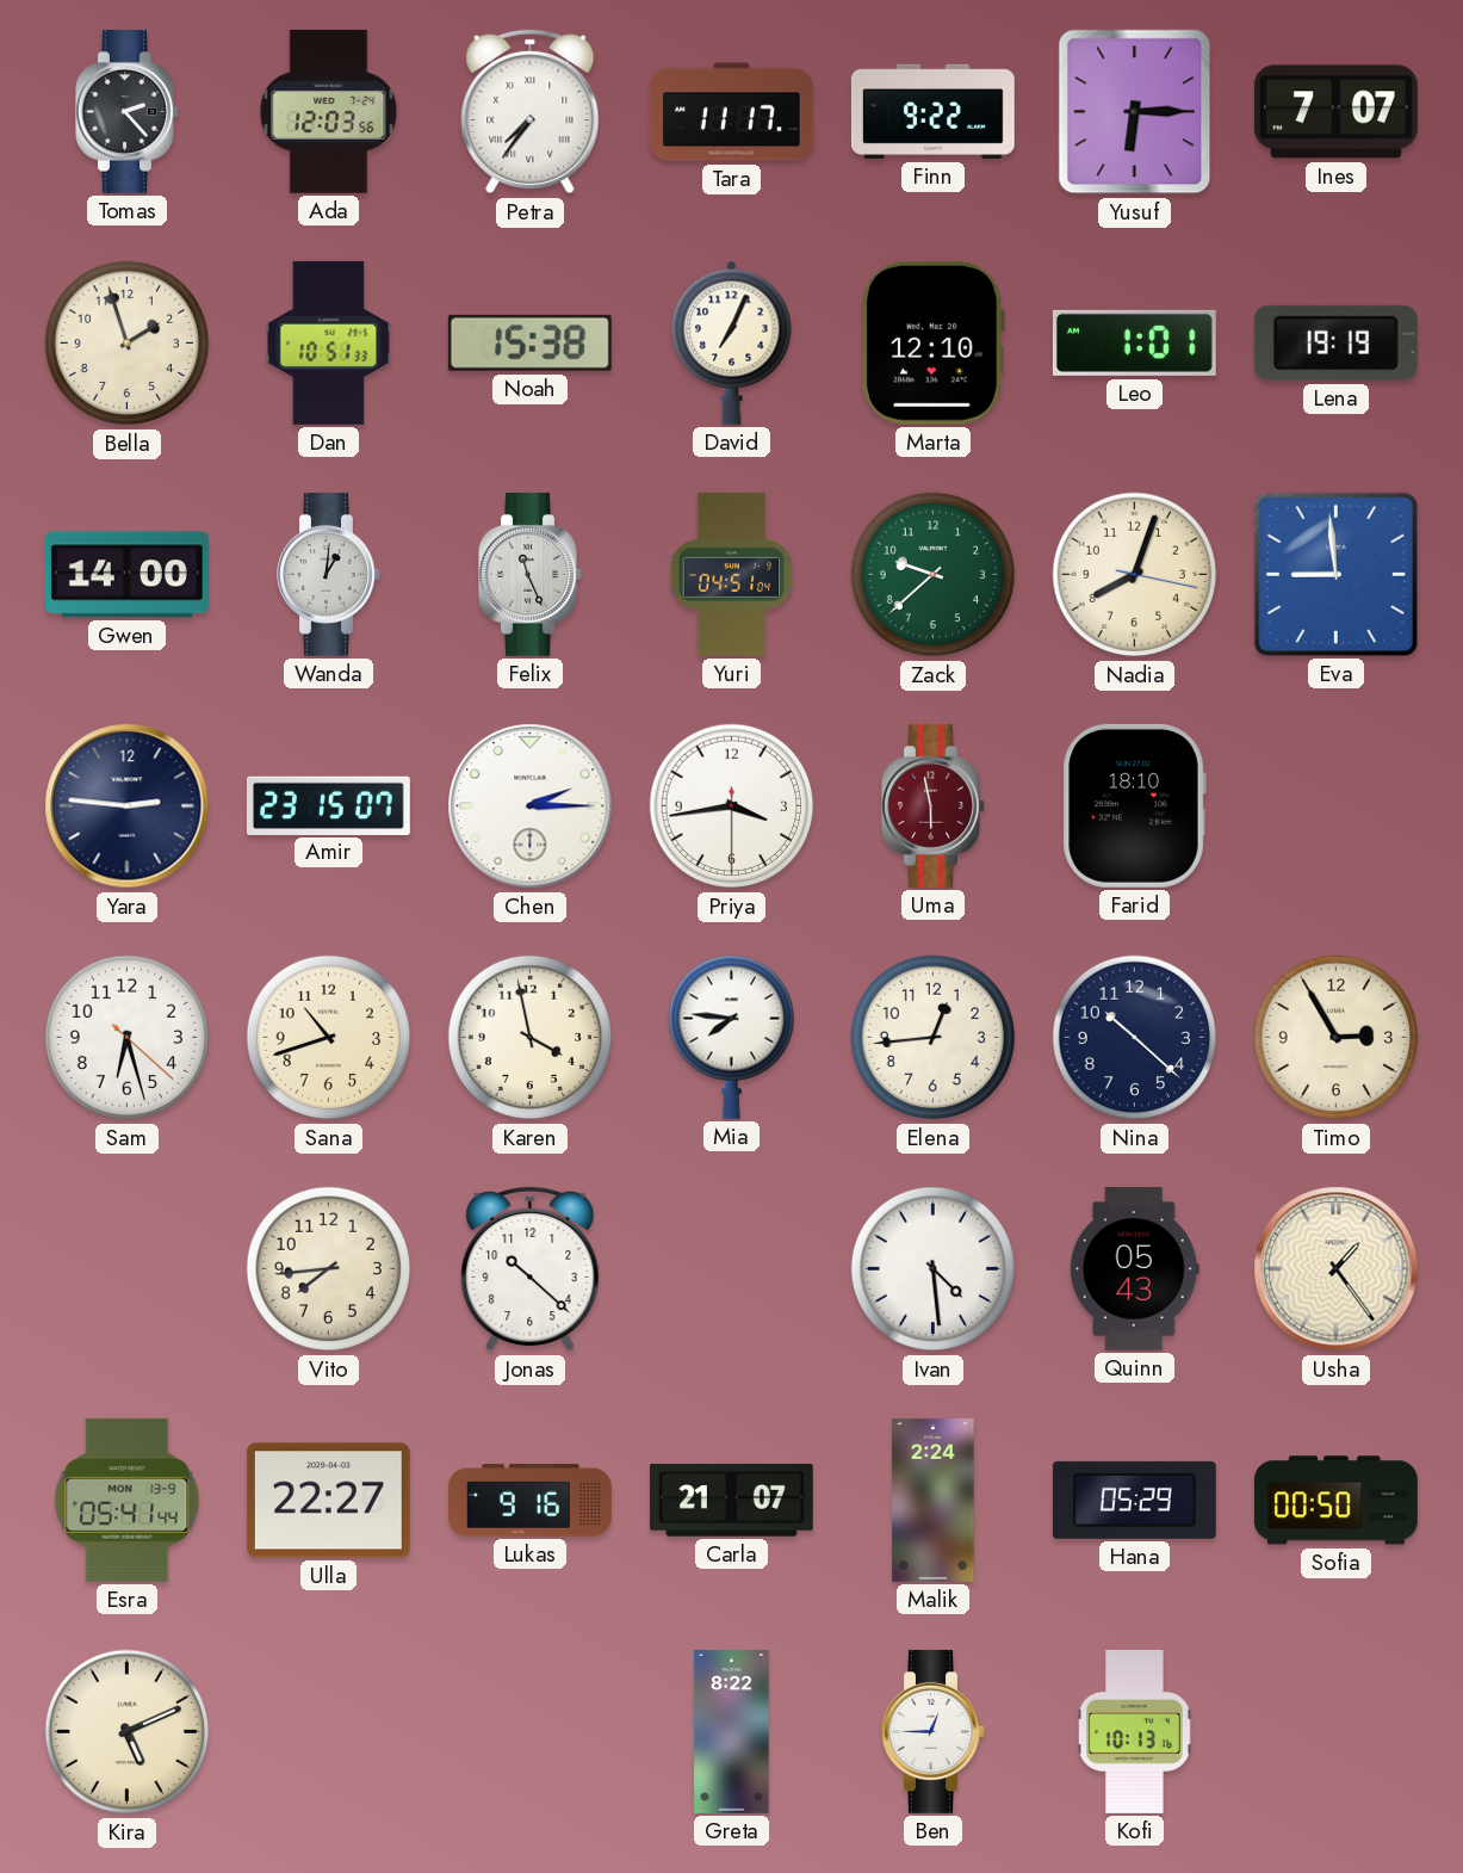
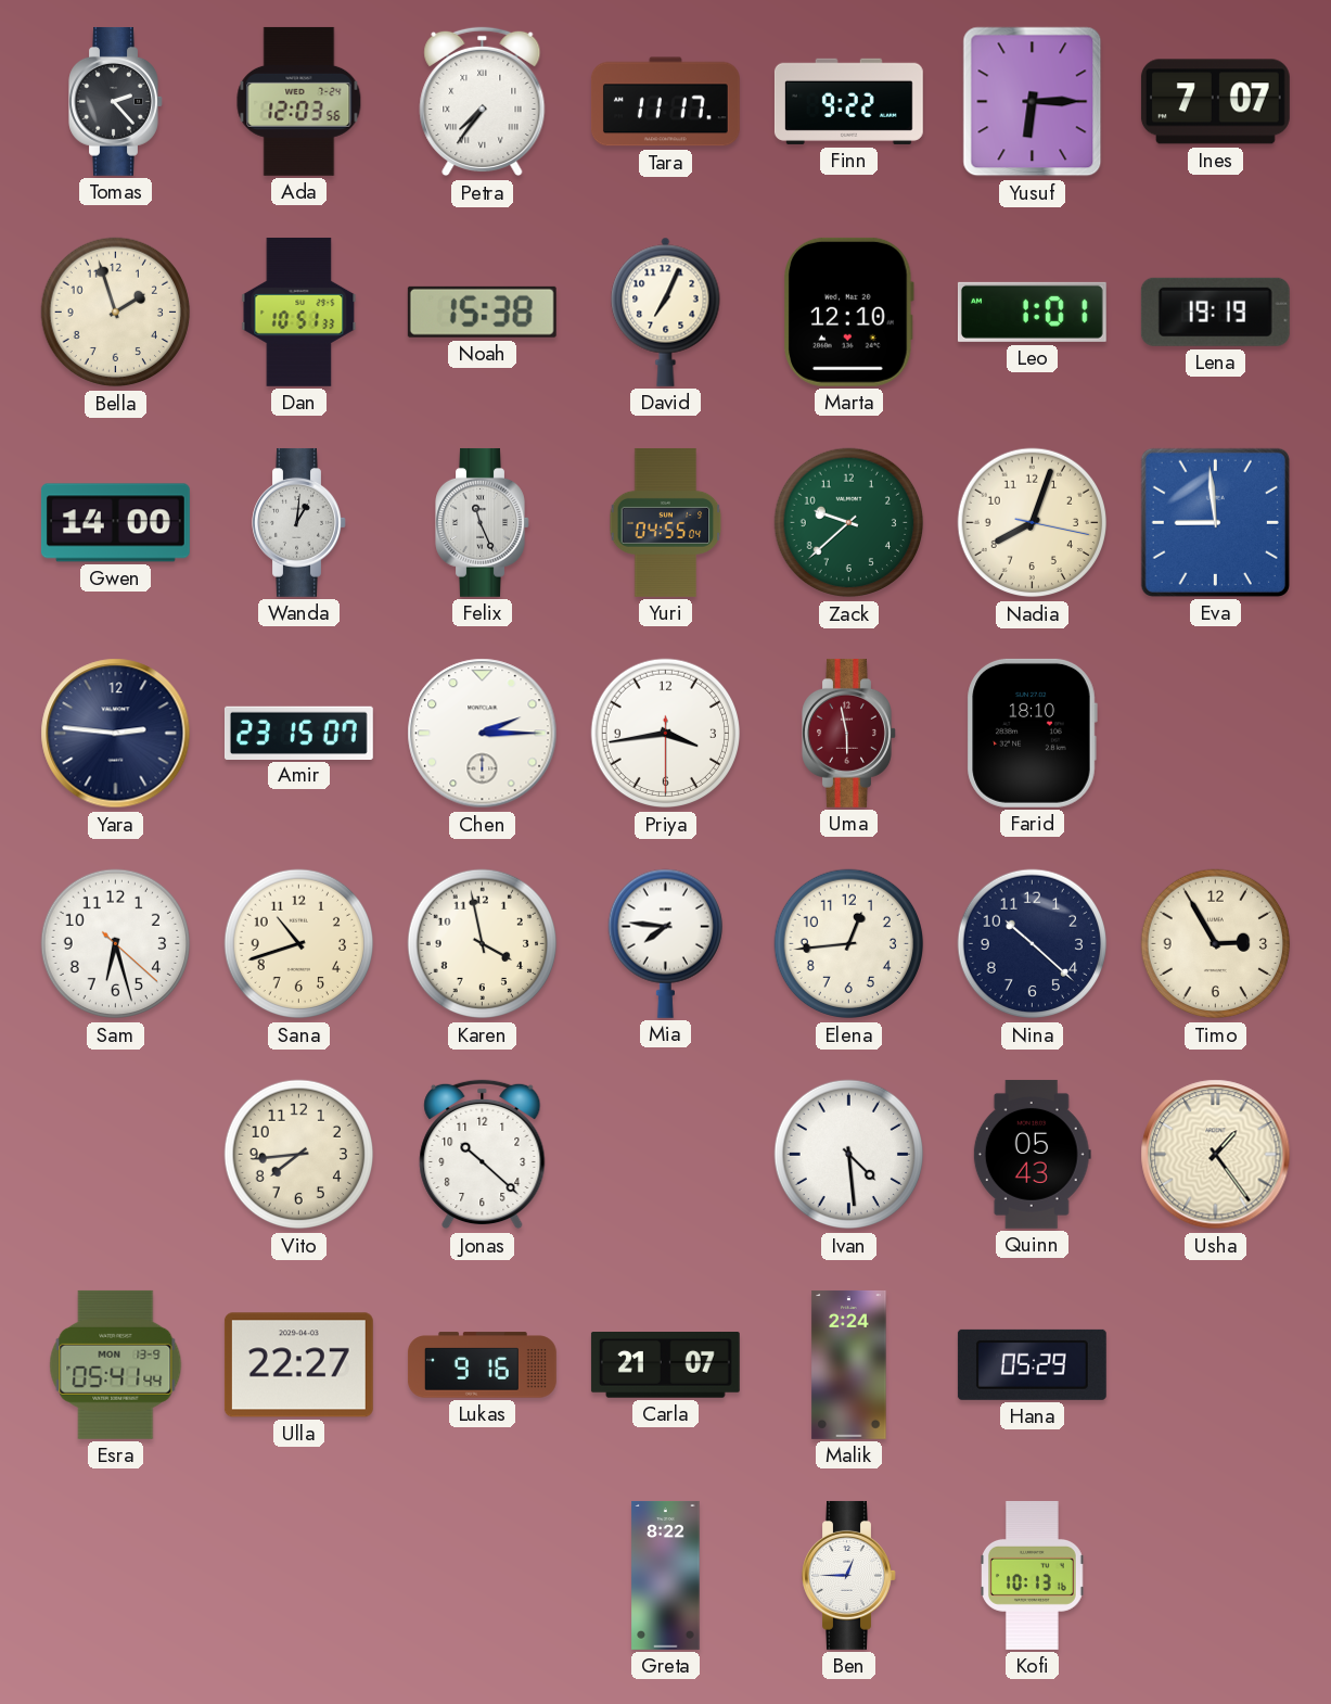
Yuri: 04:51 -> 04:55
Sofia: 00:50 -> none
Kira: 5:11 -> none
